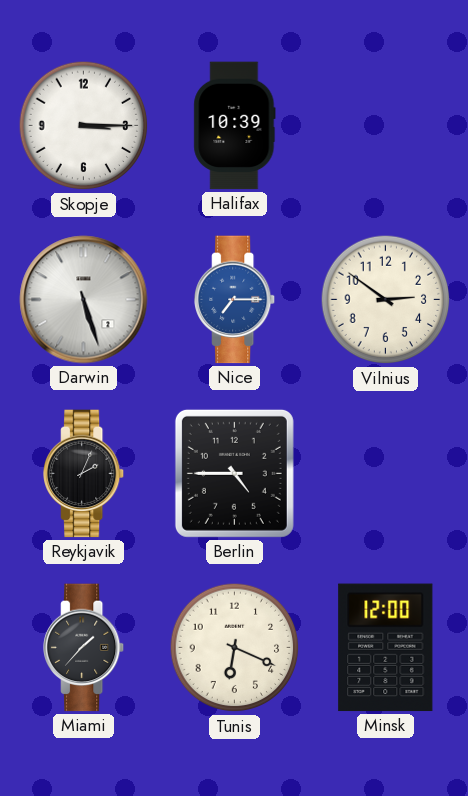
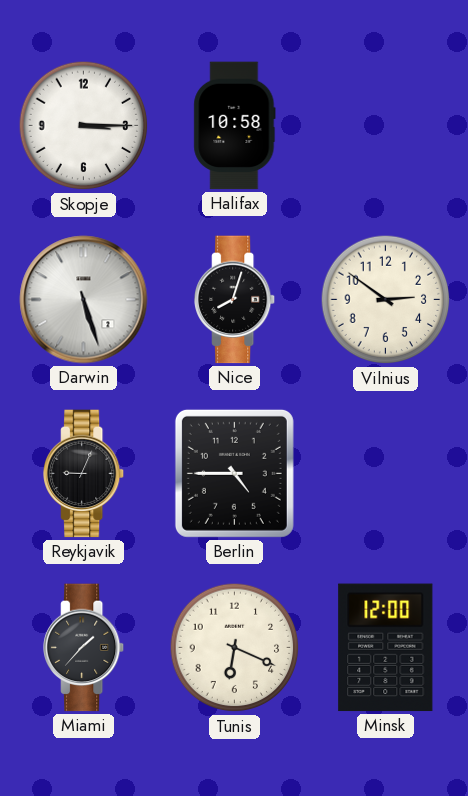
Halifax: 10:39 -> 10:58
Nice: 7:15 -> 8:03
Nice dial: blue -> black
Reykjavik: 2:04 -> 9:04
